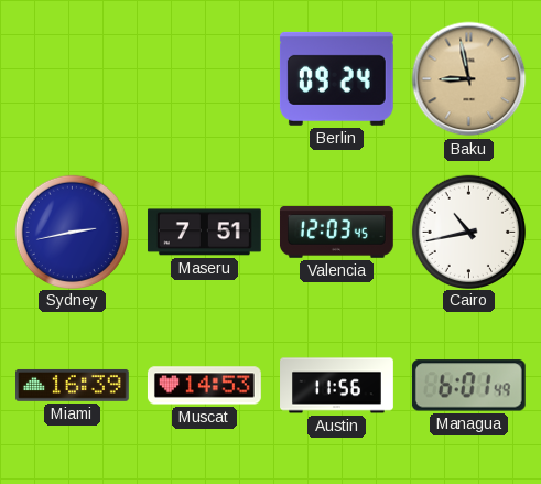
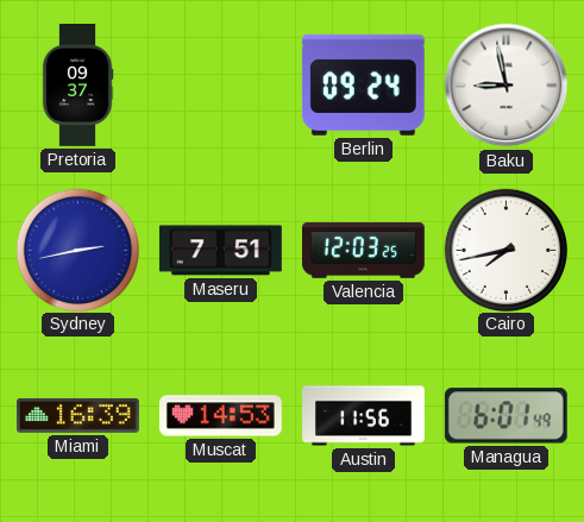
Pretoria: none -> 09:37
Baku dial: champagne -> white
Valencia: 12:03:45 -> 12:03:25
Cairo: 10:43 -> 7:43
